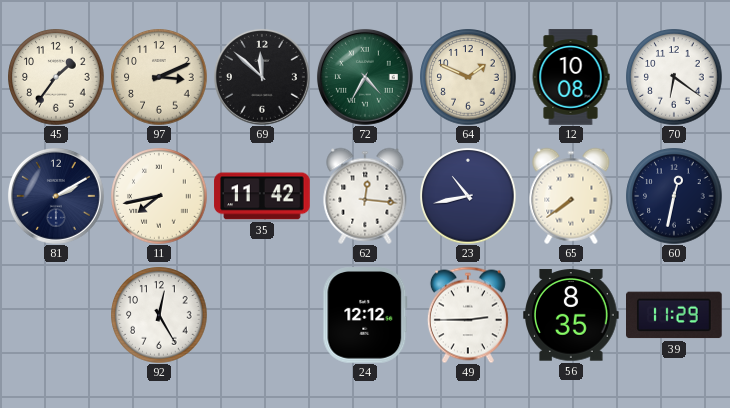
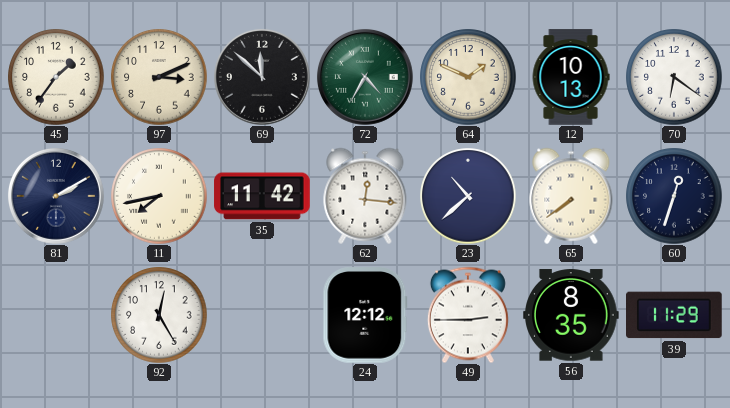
12: 10:08 -> 10:13
23: 10:43 -> 10:38
60: 12:32 -> 12:33
